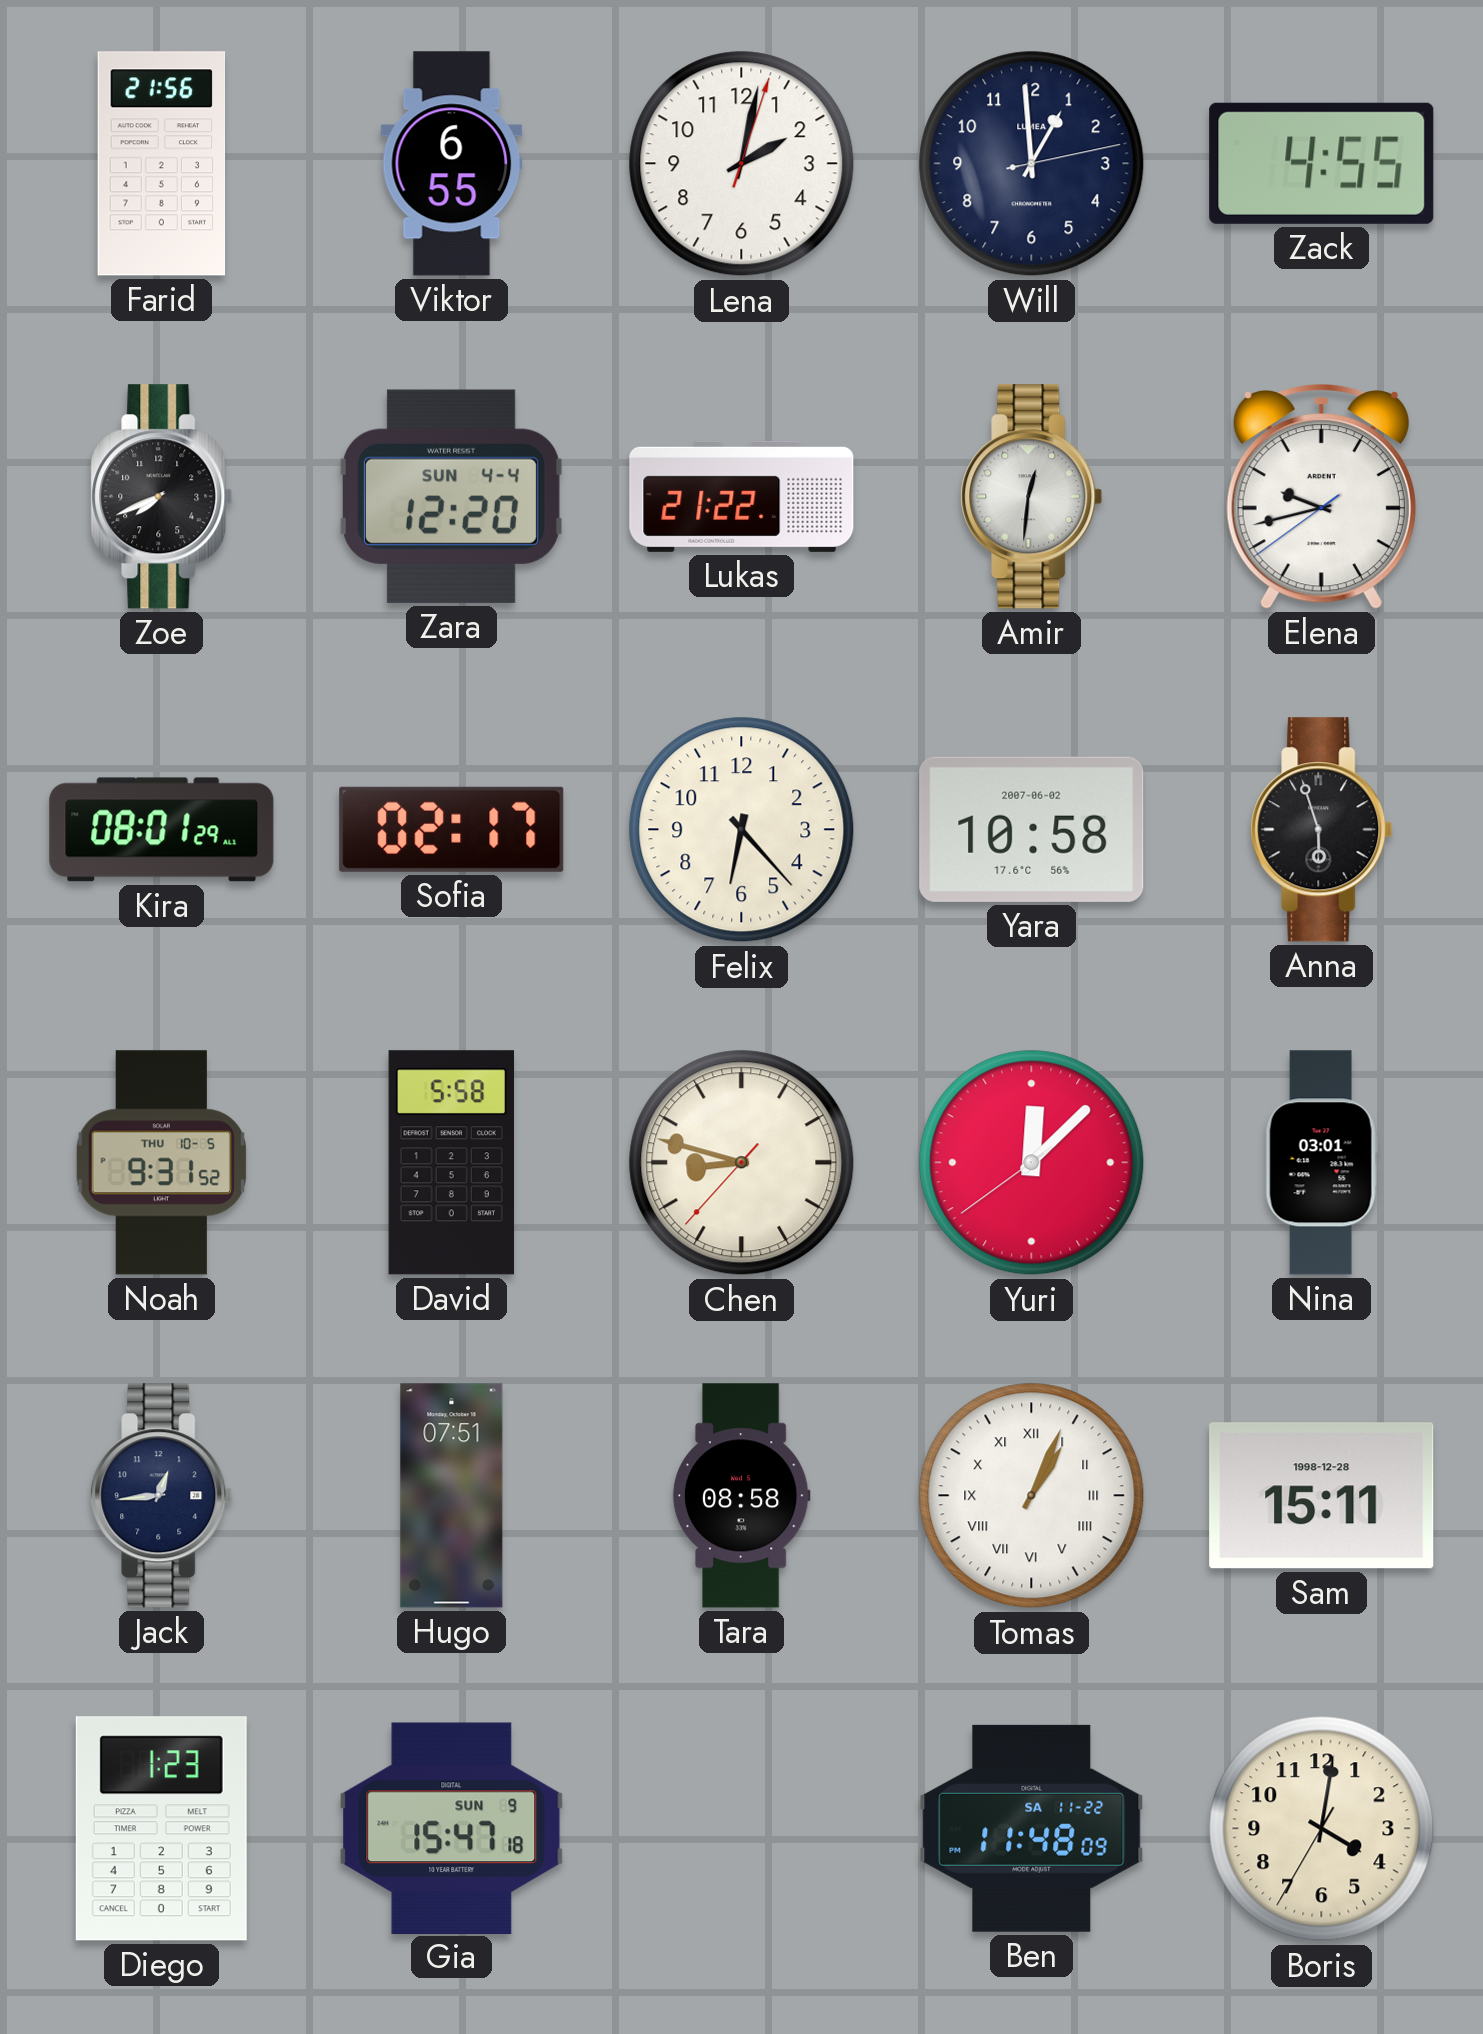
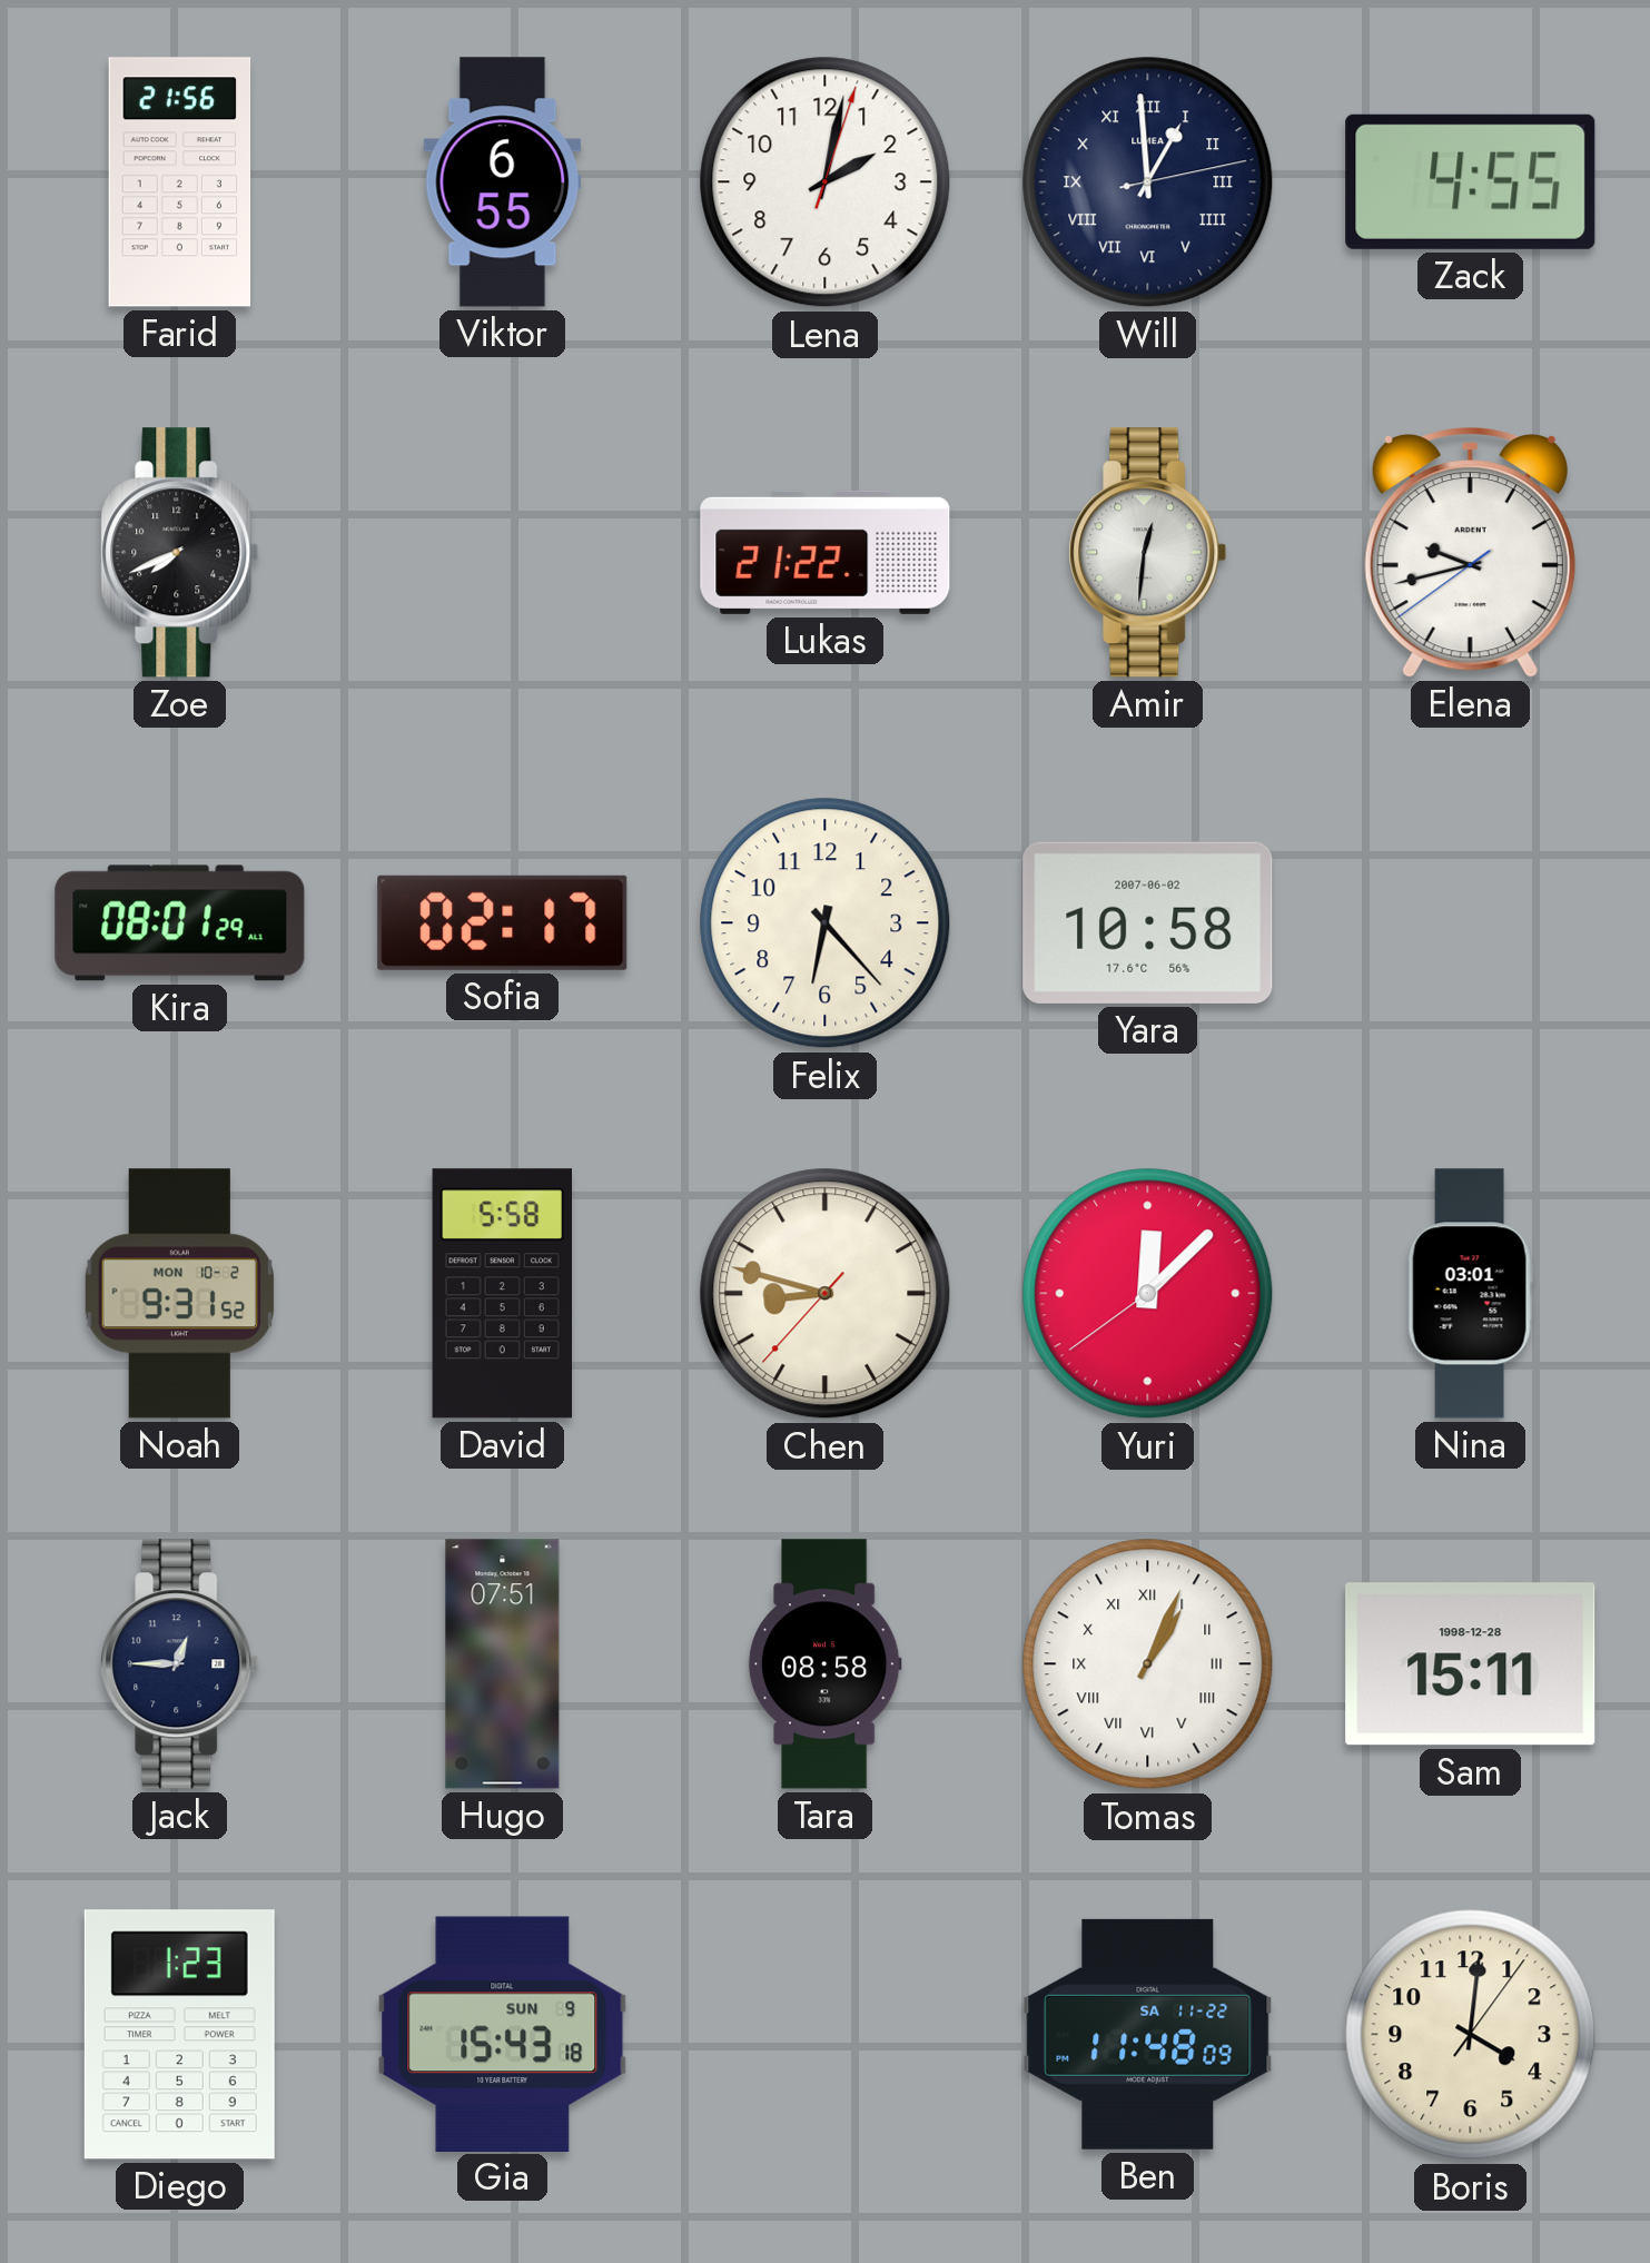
Will numerals: Arabic -> Roman
Zara: 12:20 -> none
Anna: 5:57 -> none
Noah date: THU 10-5 -> MON 10-2
Jack: 12:44 -> 12:45
Gia: 15:47 -> 15:43
Boris: 4:01:35 -> 4:01:06
